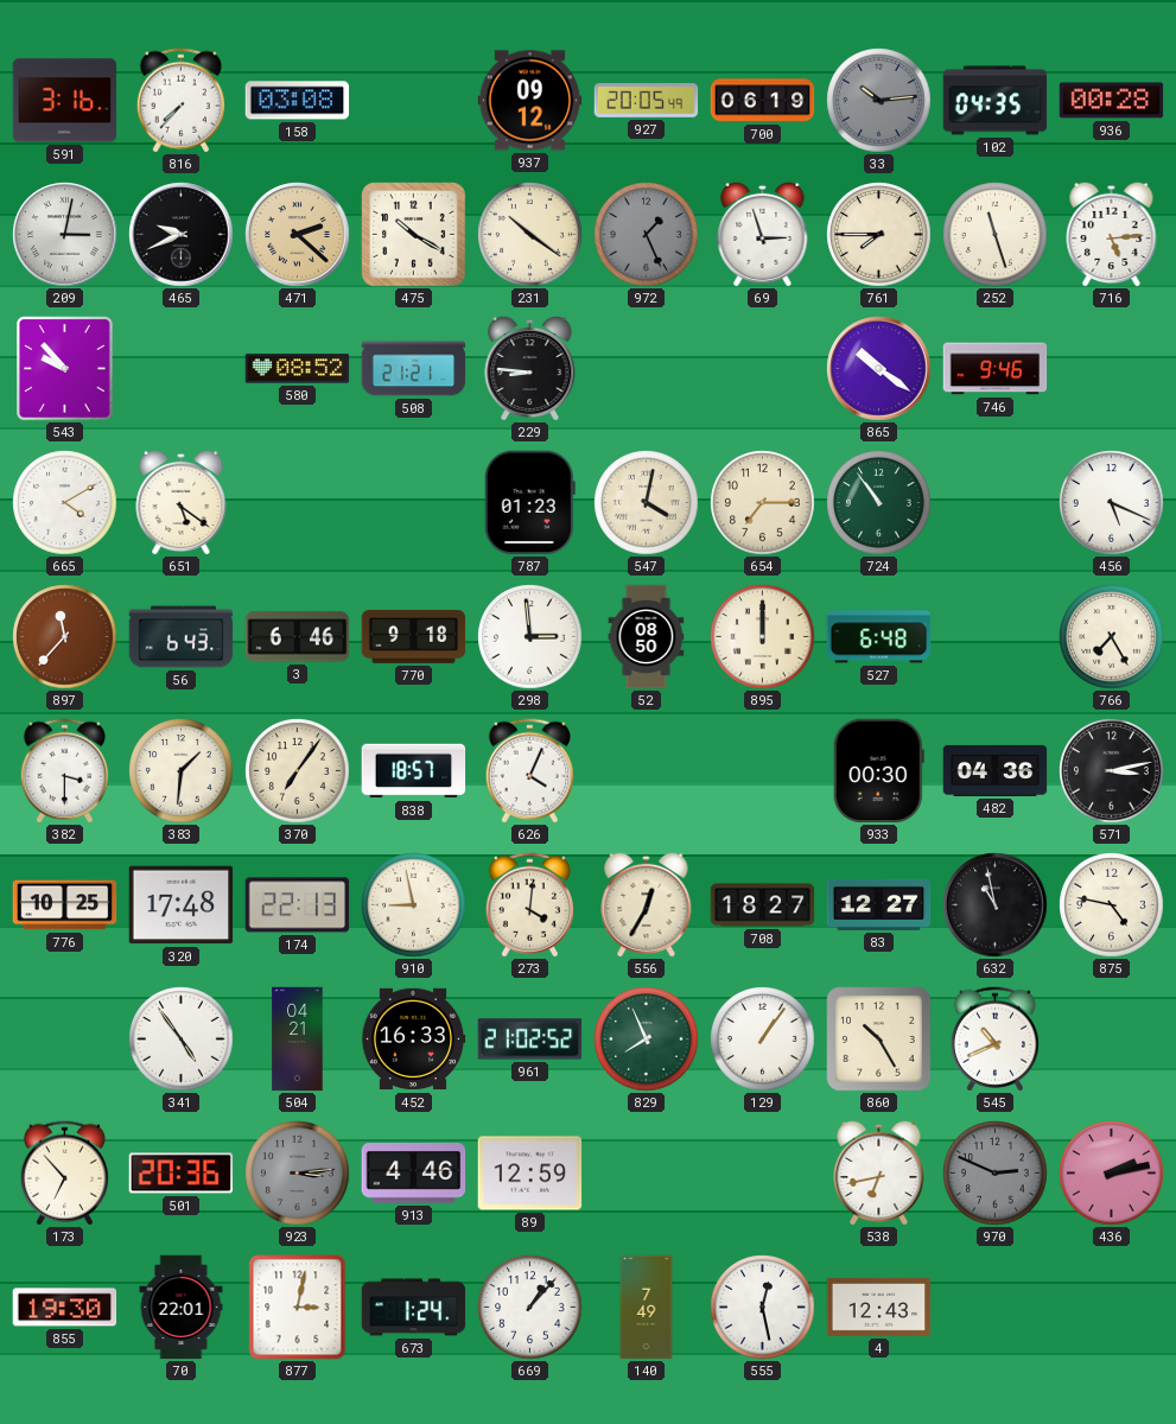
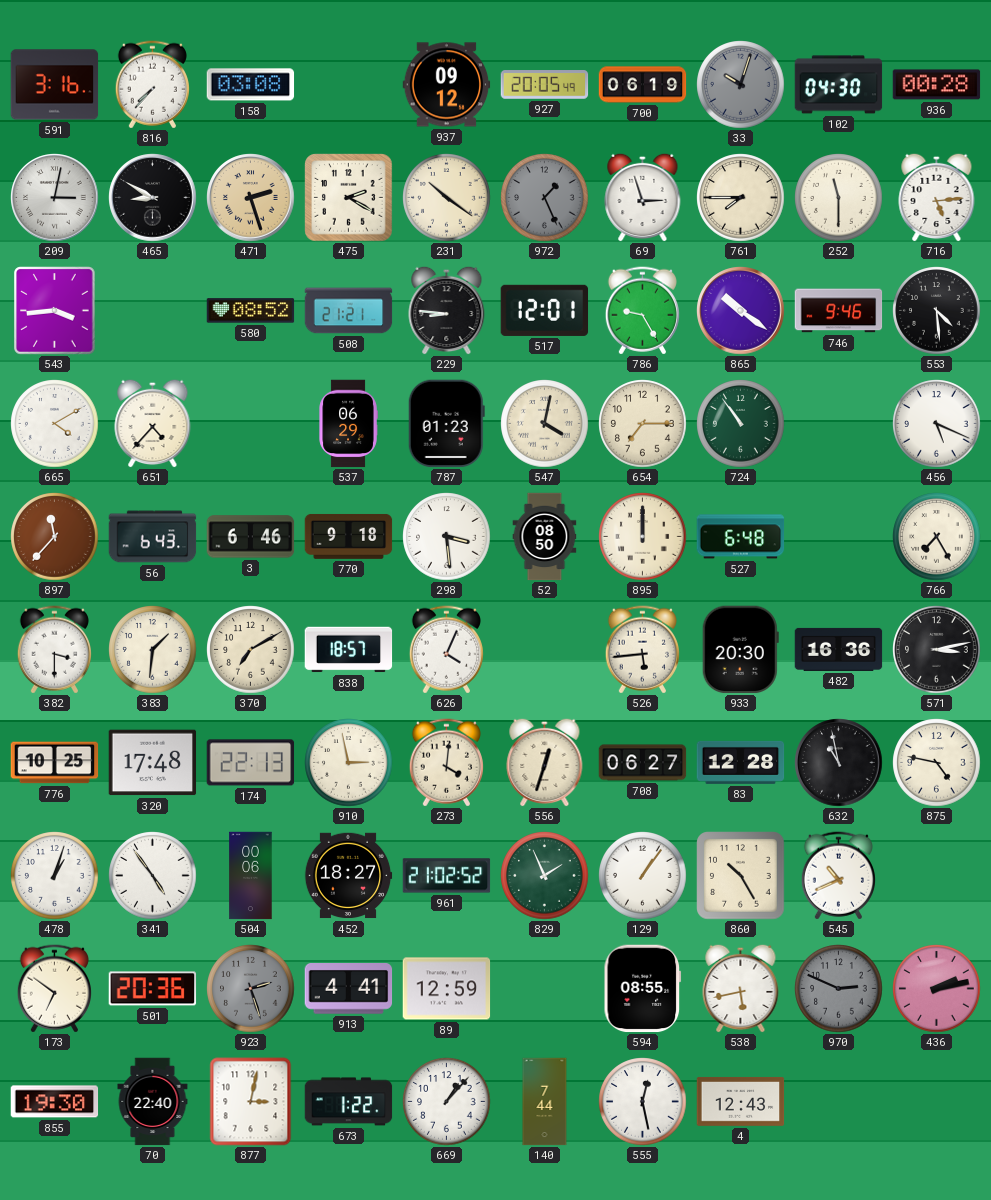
33: 10:14 -> 10:03
102: 04:35 -> 04:30
465: 9:41 -> 8:50
471: 2:22 -> 2:27
475: 10:20 -> 2:20
252: 11:27 -> 11:30
543: 9:53 -> 3:44
517: none -> 12:01
786: none -> 9:25
553: none -> 4:29
651: 5:21 -> 4:37
537: none -> 06:29
298: 2:59 -> 3:29
370: 7:06 -> 7:10
526: none -> 5:44
933: 00:30 -> 20:30
482: 04:36 -> 16:36
910: 8:58 -> 2:58
556: 12:35 -> 12:33
708: 18:27 -> 06:27
83: 12:27 -> 12:28
478: none -> 1:03
504: 04:21 -> 00:06
452: 16:33 -> 18:27
829: 7:56 -> 1:56
173: 6:53 -> 6:51
923: 3:14 -> 2:27
913: 4:46 -> 4:41
594: none -> 08:55
538: 6:43 -> 5:43
70: 22:01 -> 22:40
673: 1:24 -> 1:22
140: 7:49 -> 7:44
